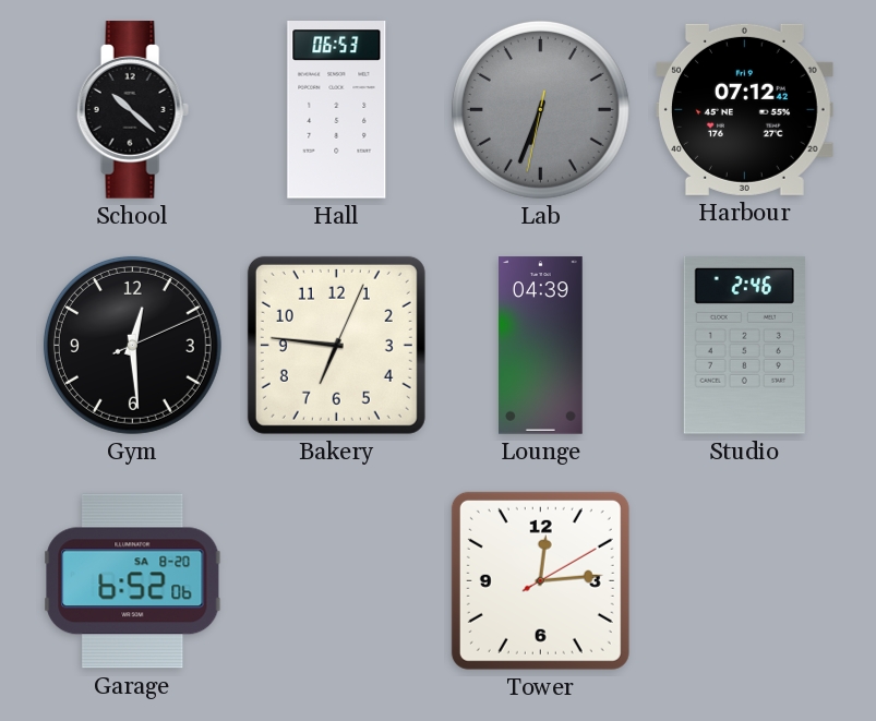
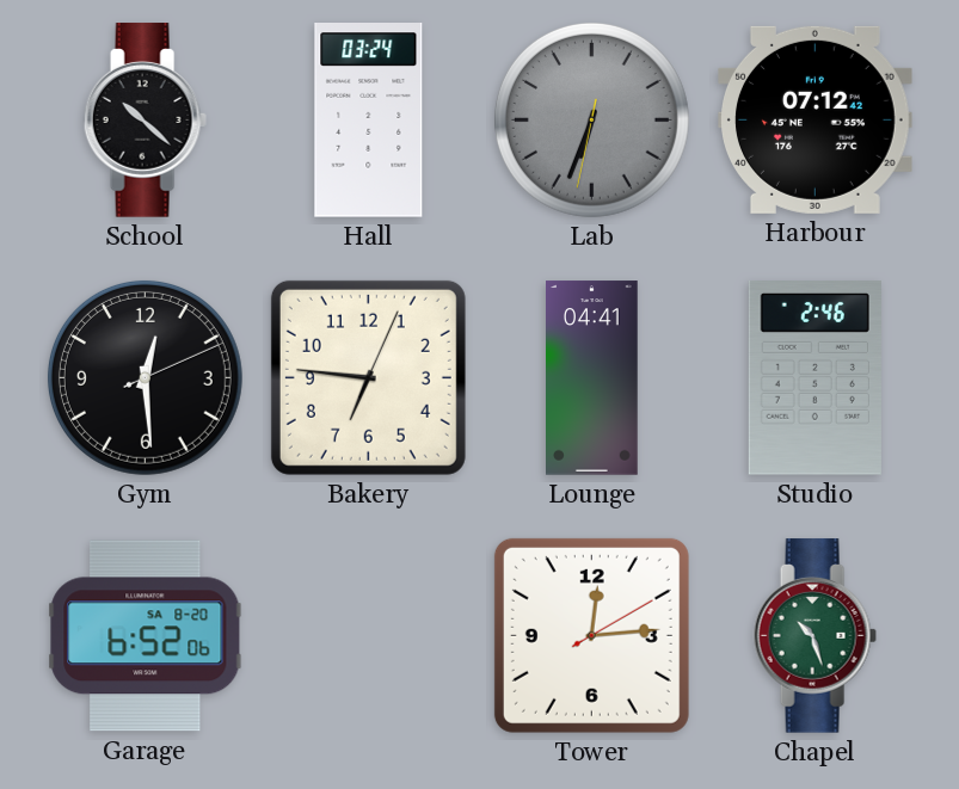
Hall: 06:53 -> 03:24
Lounge: 04:39 -> 04:41
Chapel: none -> 10:27
